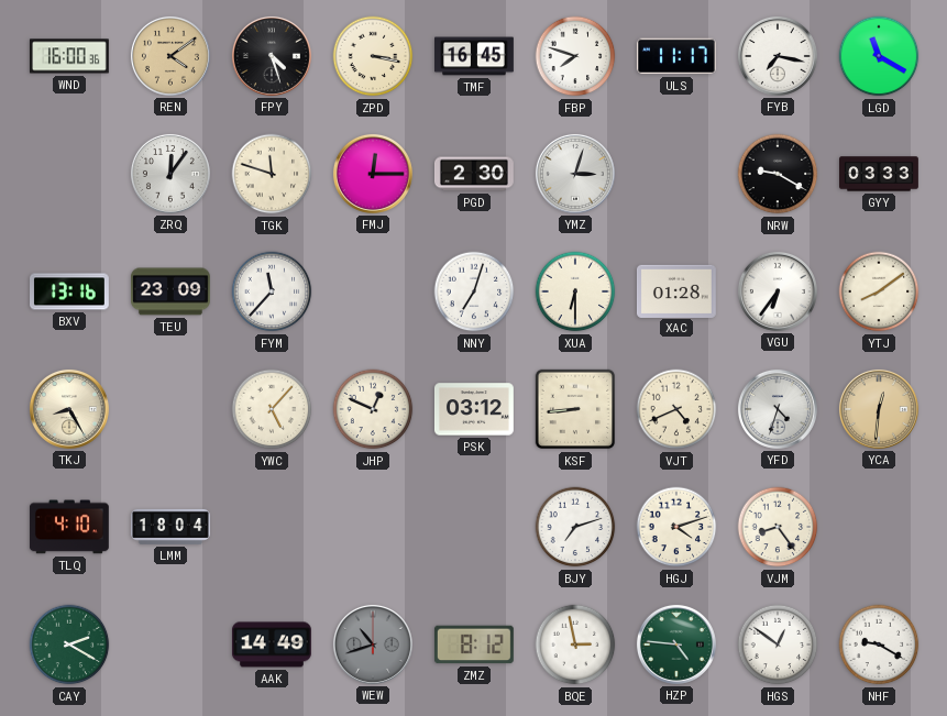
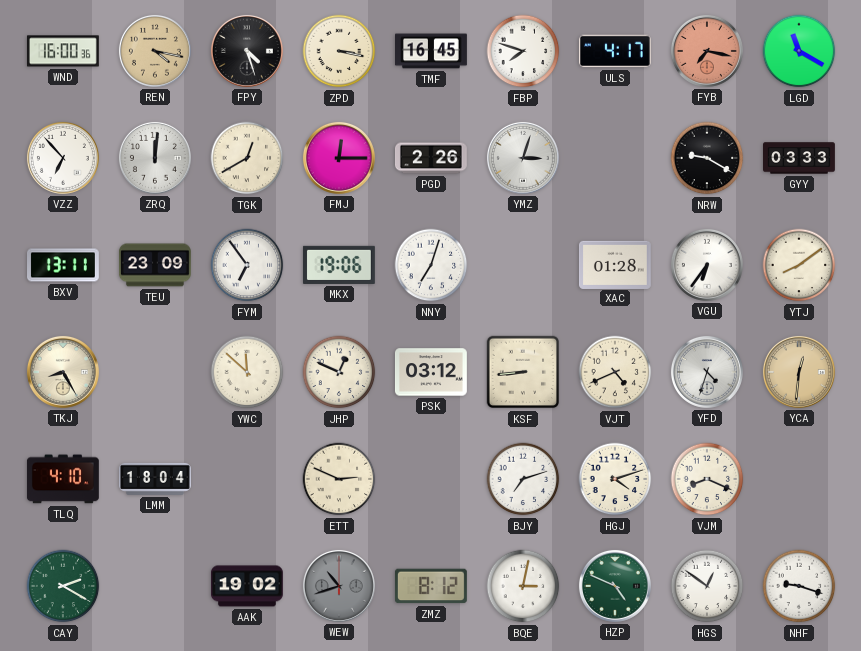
REN: 4:09 -> 4:17
ULS: 11:17 -> 4:17
FYB dial: white -> salmon
VZZ: none -> 6:53
ZRQ: 12:06 -> 12:01
TGK: 11:48 -> 12:40
PGD: 2:30 -> 2:26
BXV: 13:16 -> 13:11
FYM: 11:37 -> 6:54
MKX: none -> 19:06
XUA: 6:30 -> none
YWC: 5:07 -> 11:52
ETT: none -> 2:49
VJM: 8:24 -> 8:19
AAK: 14:49 -> 19:02
BQE: 2:58 -> 3:02
HZP: 4:46 -> 4:49
NHF: 9:20 -> 9:18
